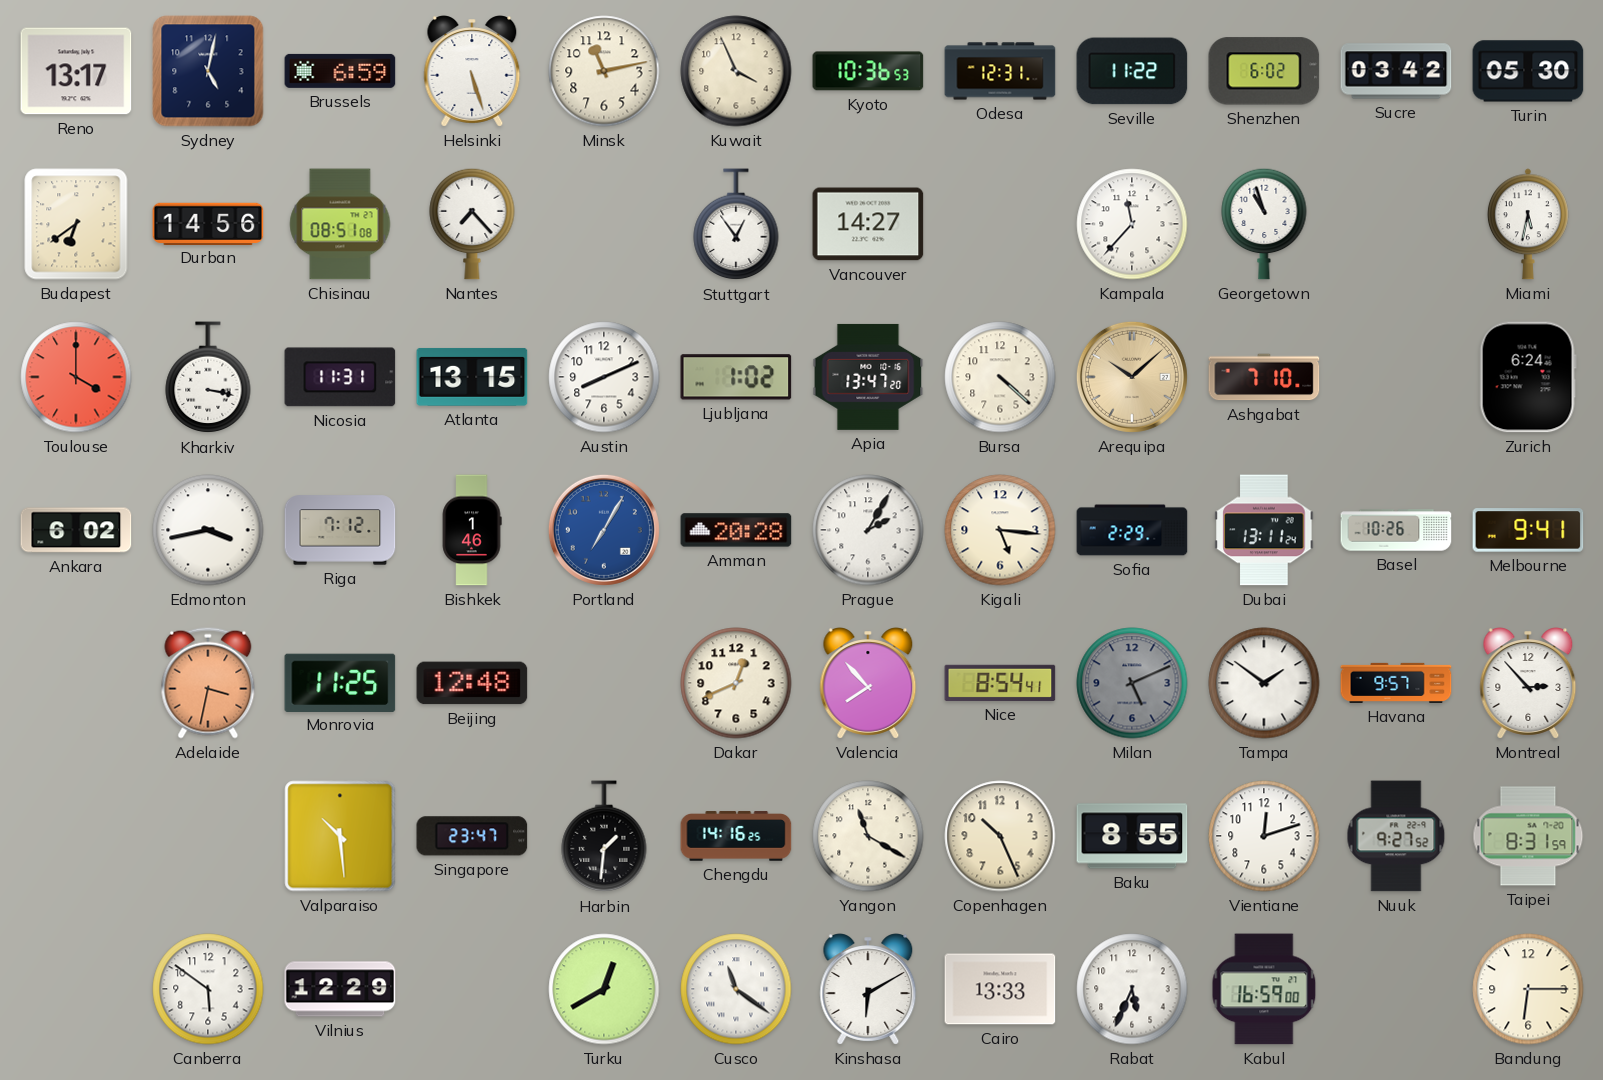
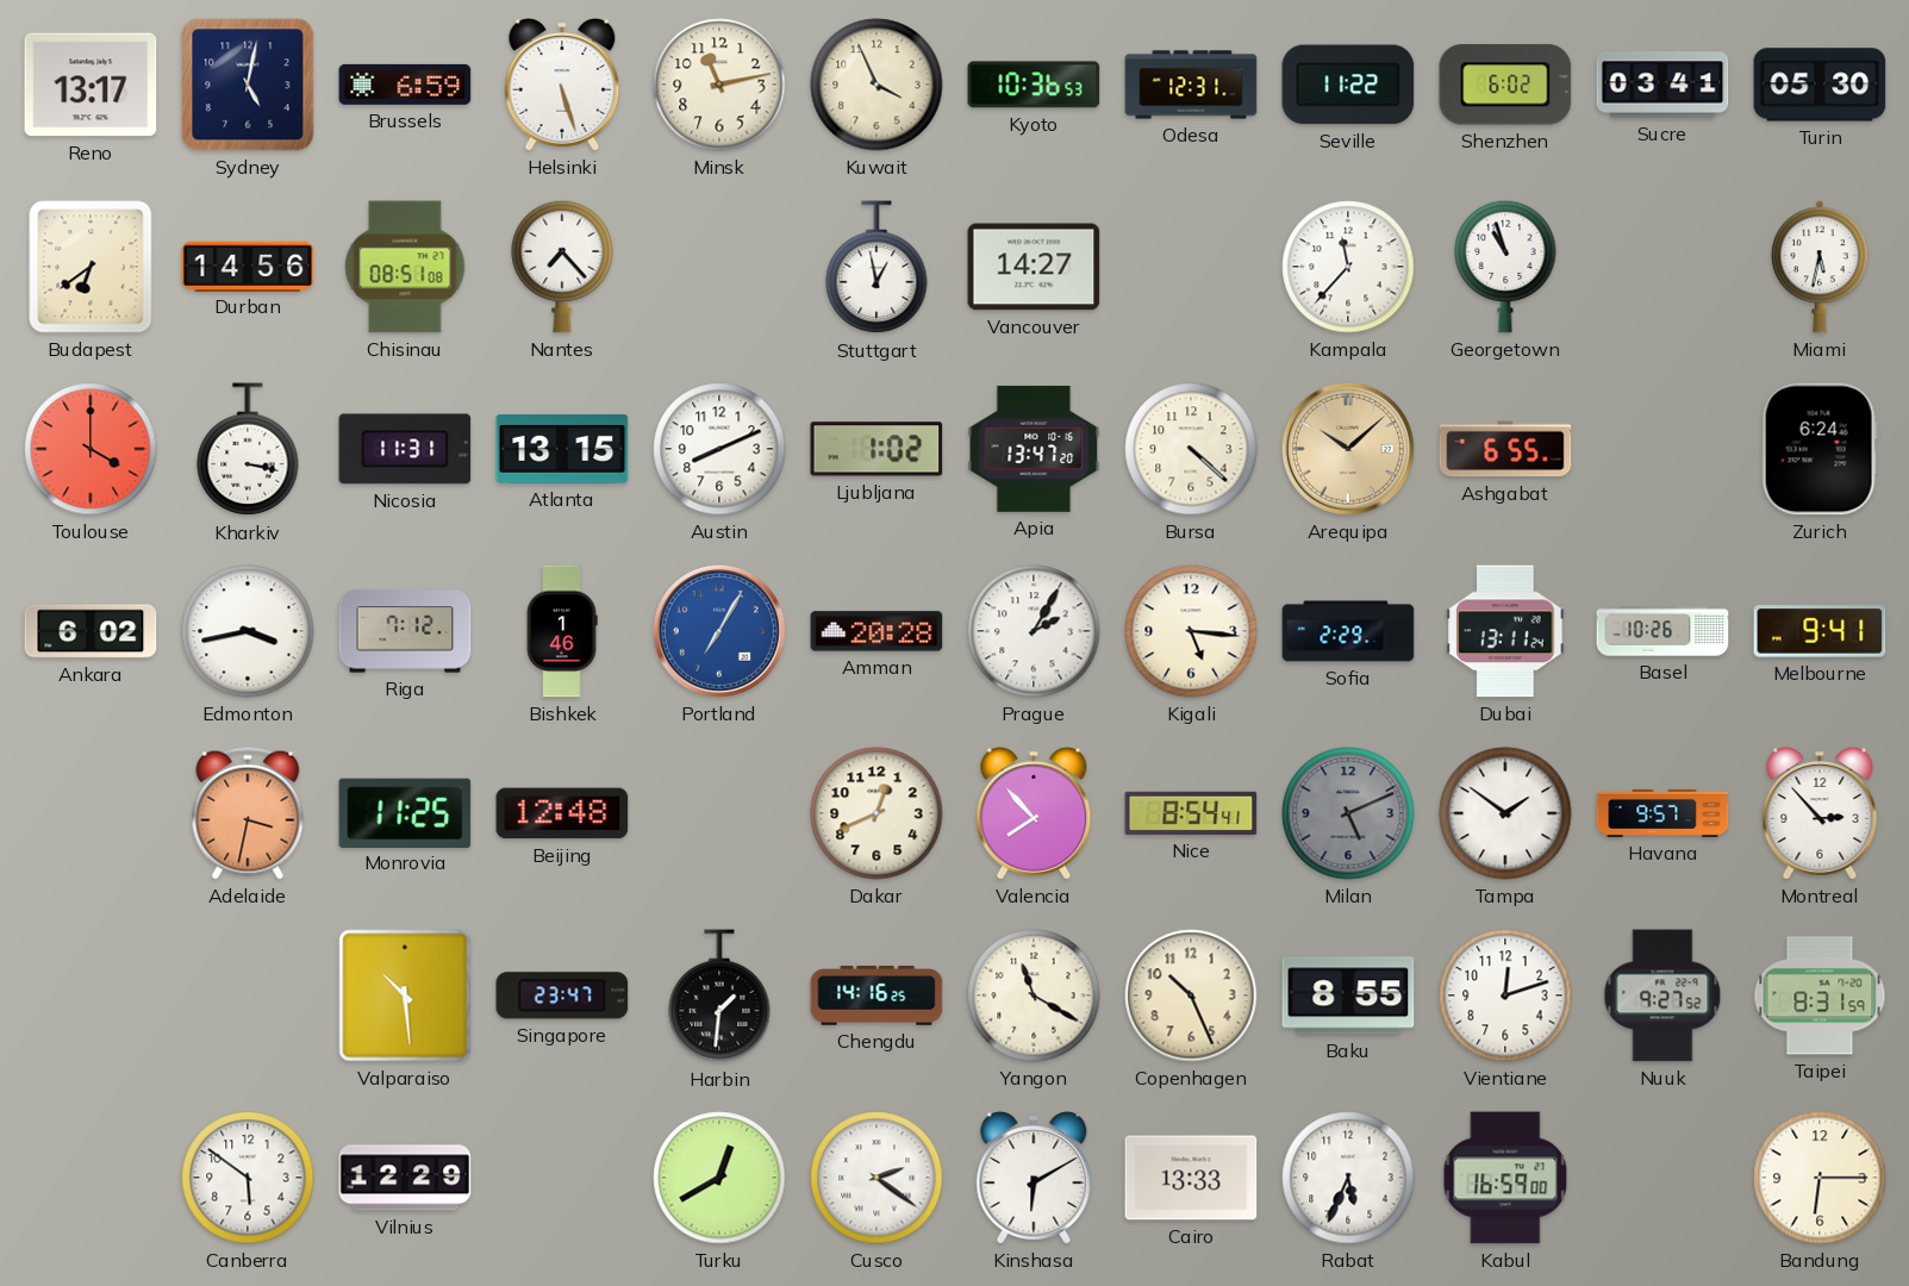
Sucre: 03:42 -> 03:41
Stuttgart: 12:54 -> 12:58
Ashgabat: 7:10 -> 6:55
Cusco: 11:21 -> 2:21
